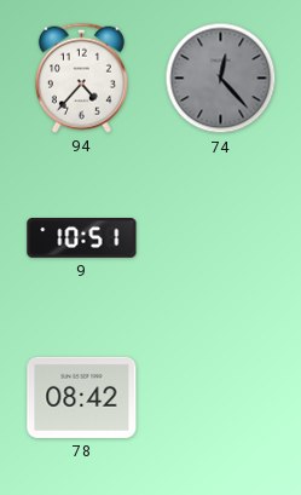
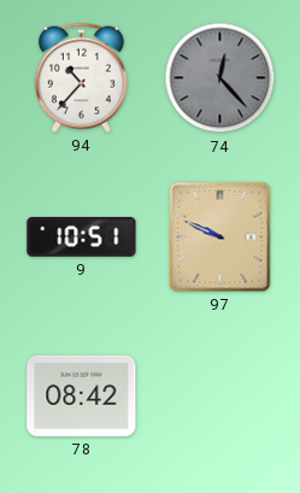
94: 4:37 -> 10:37
97: none -> 9:49
